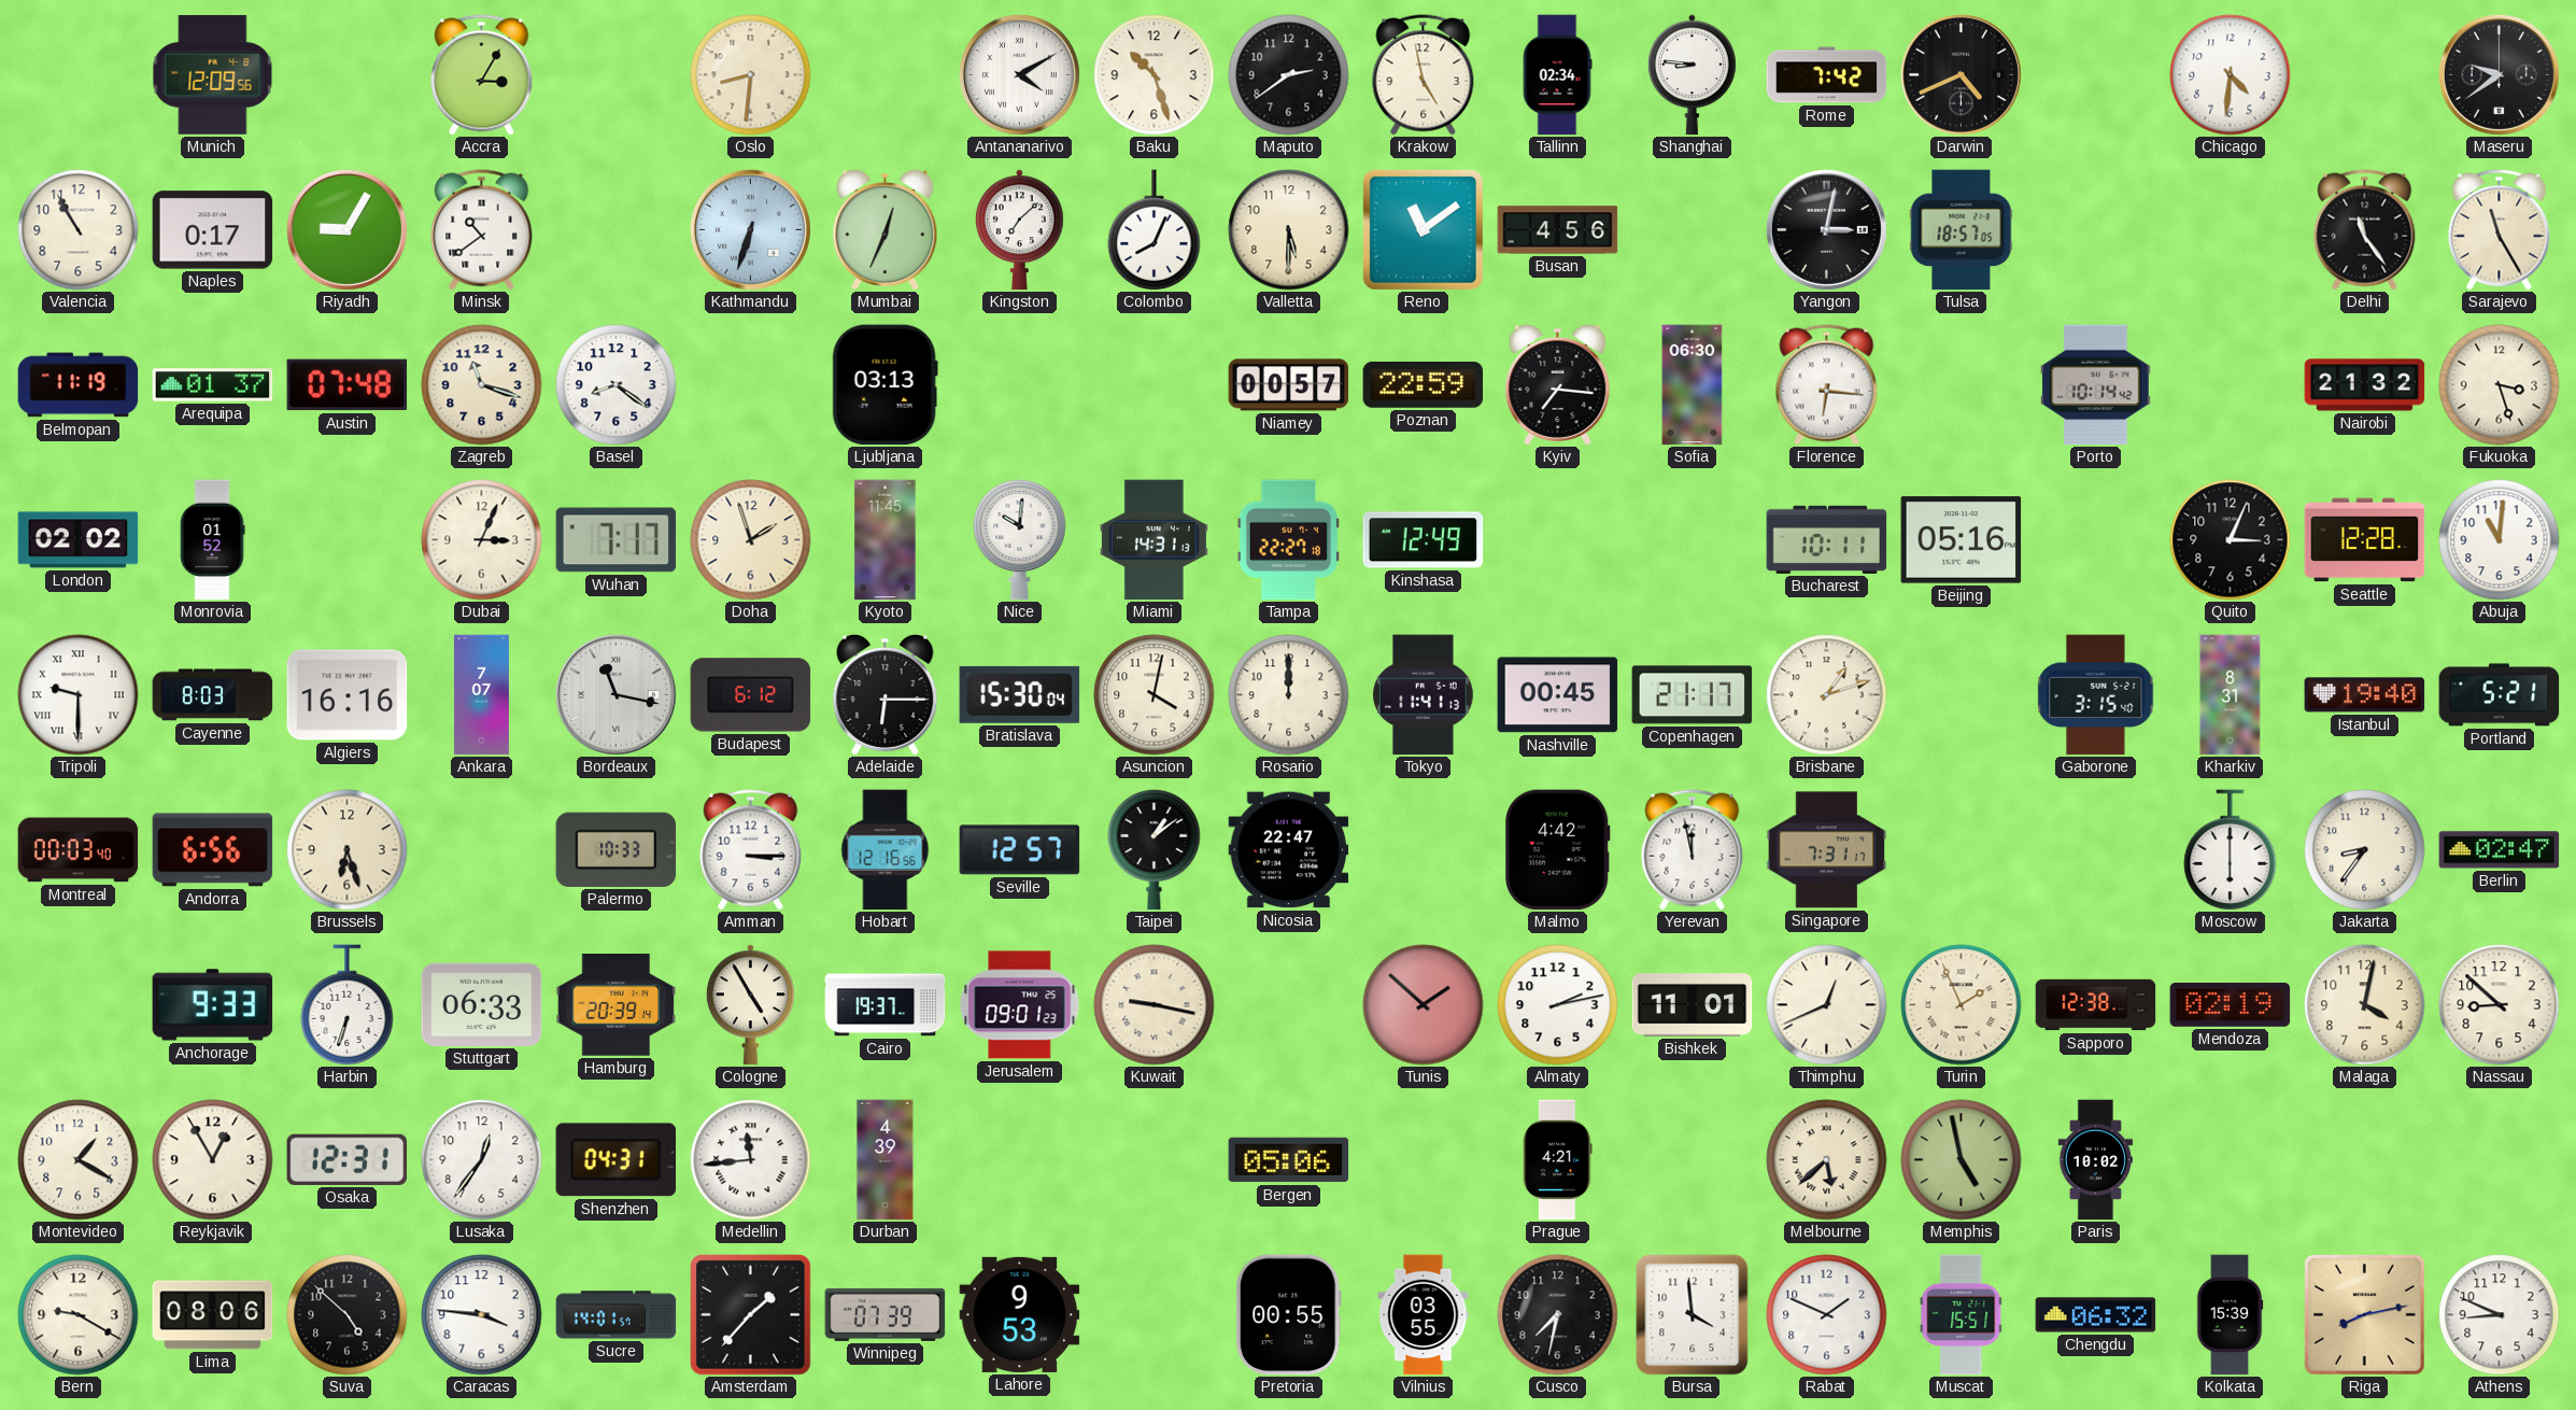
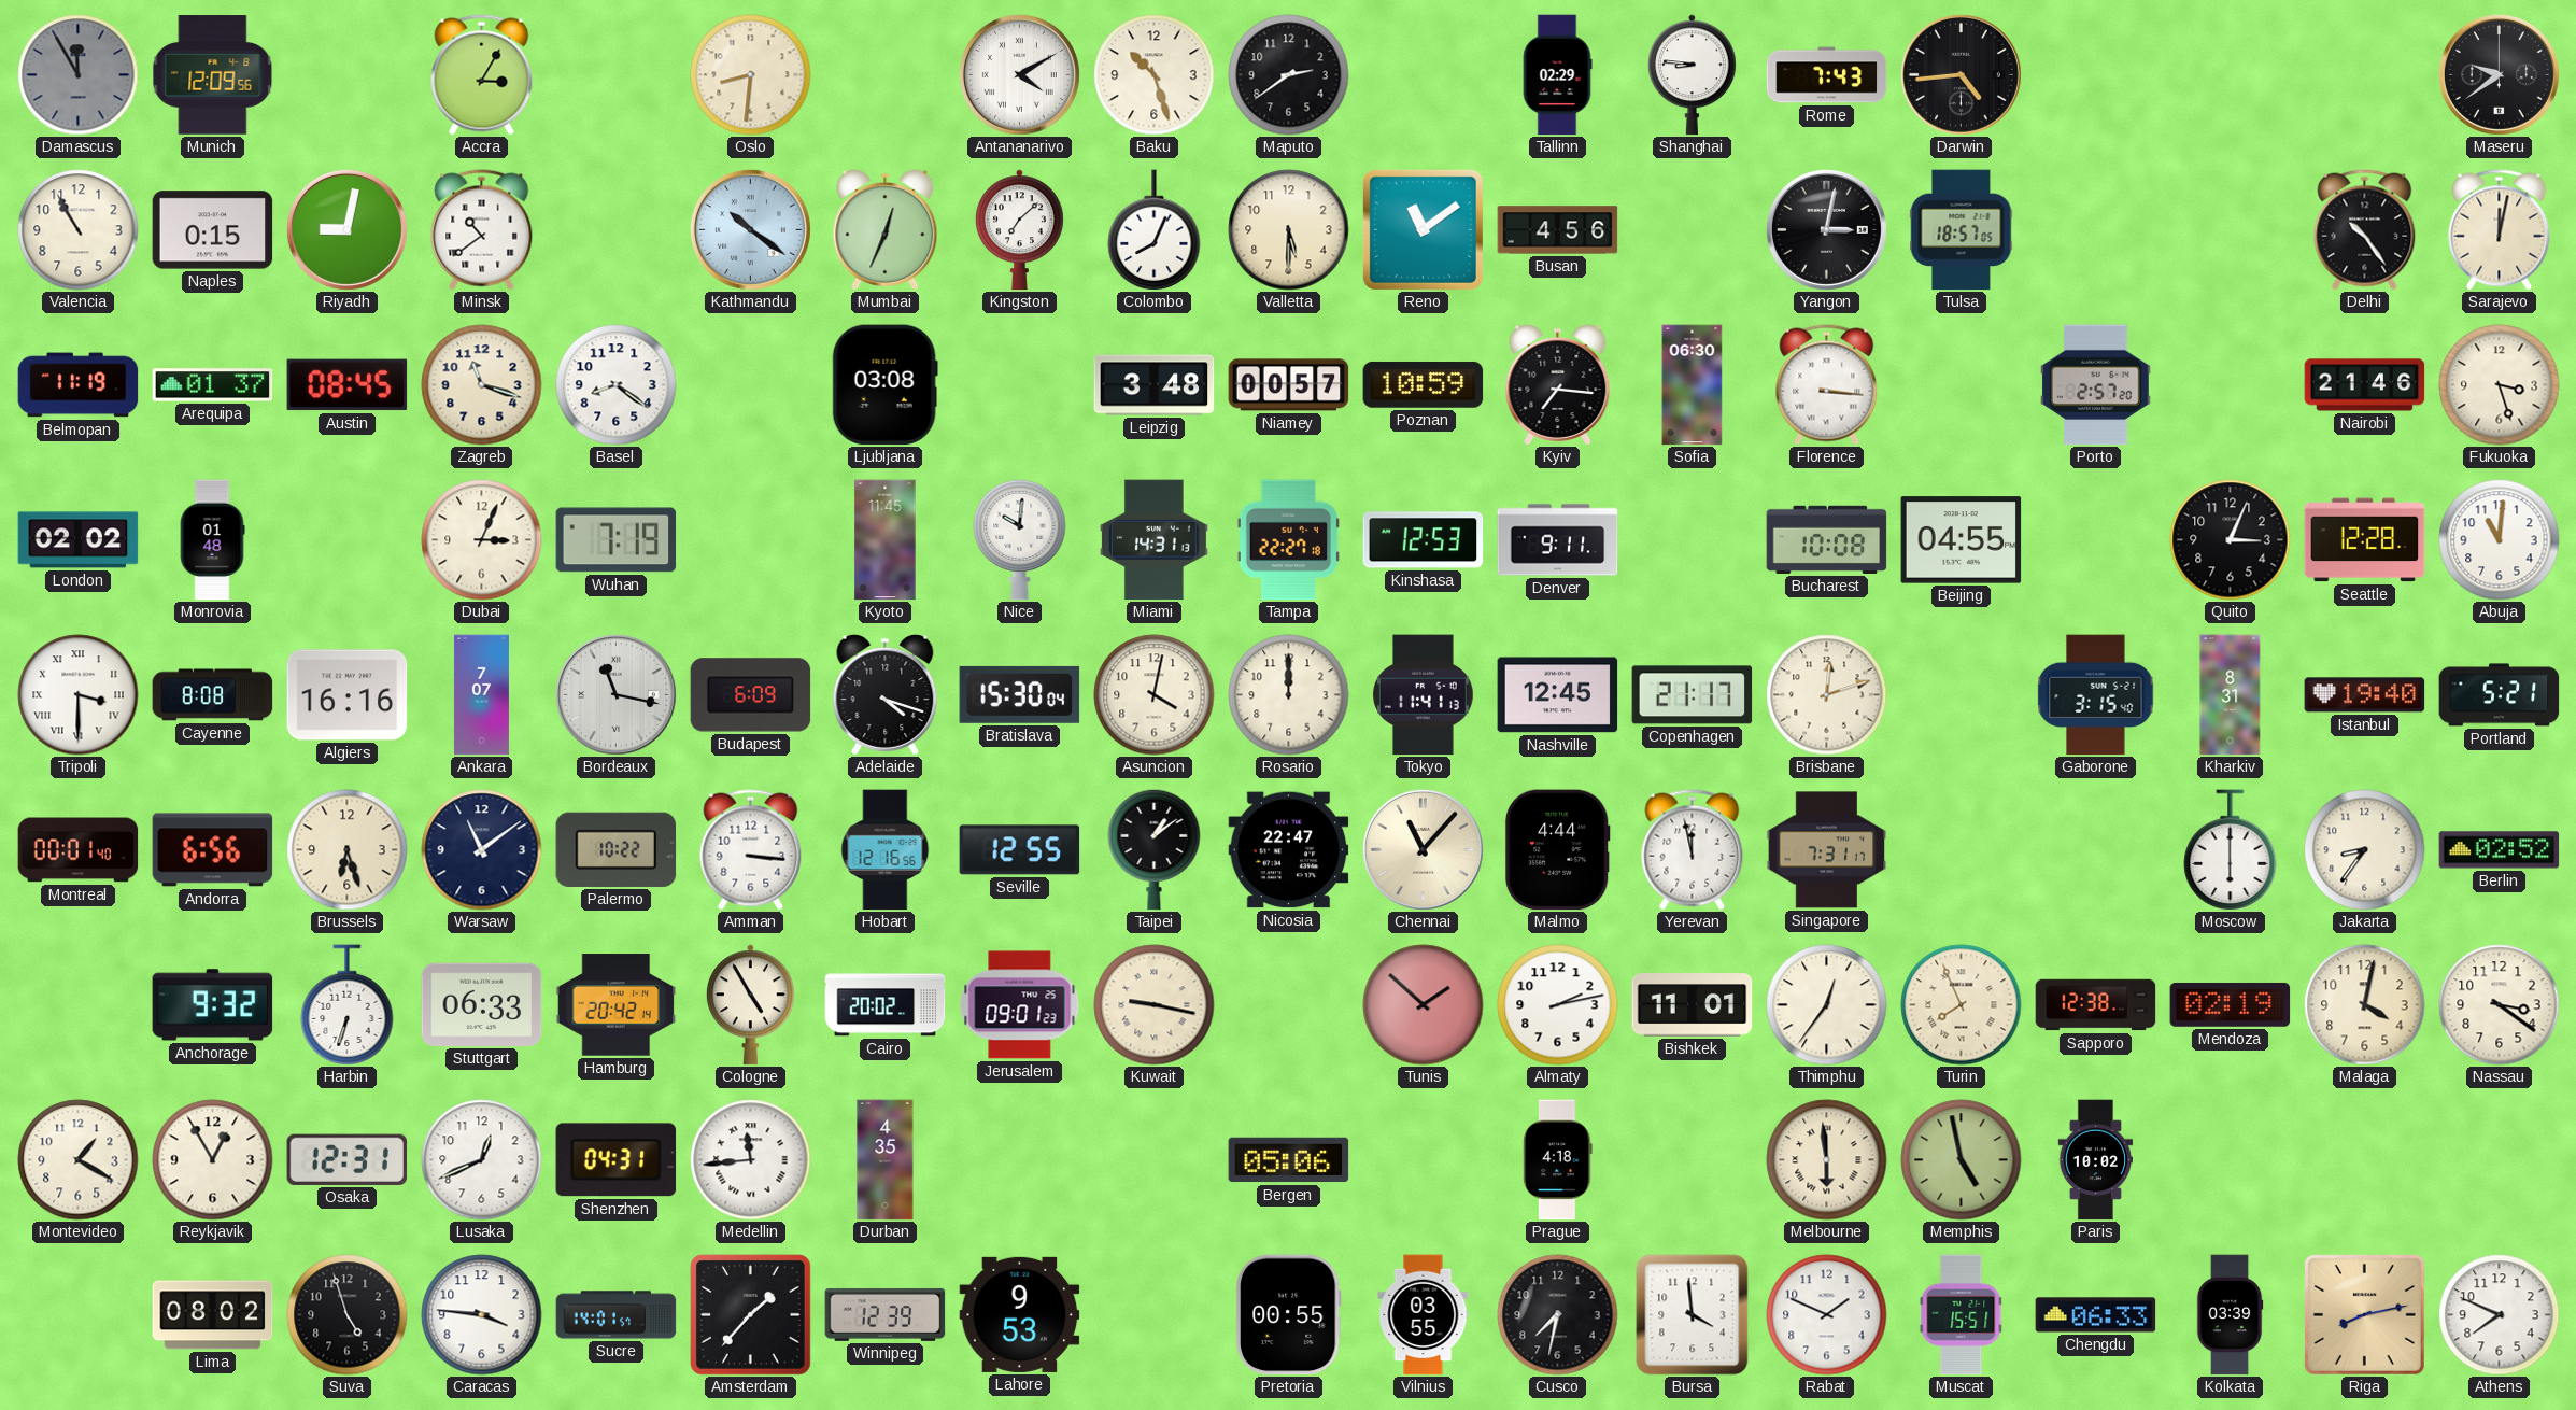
Damascus: none -> 11:55
Krakow: 4:58 -> none
Tallinn: 02:34 -> 02:29
Rome: 7:42 -> 7:43
Darwin: 4:41 -> 4:44
Chicago: 4:31 -> none
Naples: 0:17 -> 0:15
Riyadh: 9:05 -> 9:02
Kathmandu: 6:33 -> 10:21
Delhi: 11:24 -> 10:24
Sarajevo: 11:25 -> 12:02
Austin: 07:48 -> 08:45
Ljubljana: 03:13 -> 03:08
Leipzig: none -> 3:48
Poznan: 22:59 -> 10:59
Florence: 6:16 -> 3:16
Porto: 10:14 -> 2:57
Nairobi: 21:32 -> 21:46
Monrovia: 01:52 -> 01:48
Wuhan: 7:17 -> 7:19
Doha: 1:57 -> none
Kinshasa: 12:49 -> 12:53
Denver: none -> 9:11
Bucharest: 10:11 -> 10:08
Beijing: 05:16 -> 04:55
Tripoli: 9:30 -> 3:30
Cayenne: 8:03 -> 8:08
Budapest: 6:12 -> 6:09
Adelaide: 6:15 -> 4:18
Nashville: 00:45 -> 12:45
Brisbane: 1:12 -> 12:12
Montreal: 00:03 -> 00:01
Warsaw: none -> 11:09
Palermo: 10:33 -> 10:22
Amman: 3:15 -> 3:16
Seville: 12:57 -> 12:55
Chennai: none -> 11:07
Malmo: 4:42 -> 4:44
Berlin: 02:47 -> 02:52
Anchorage: 9:33 -> 9:32
Hamburg: 20:39 -> 20:42
Cairo: 19:37 -> 20:02
Thimphu: 12:41 -> 12:36
Turin: 1:56 -> 7:56
Nassau: 8:52 -> 3:21
Lusaka: 12:36 -> 12:41
Durban: 4:39 -> 4:35
Prague: 4:21 -> 4:18
Melbourne: 5:38 -> 5:59
Bern: 9:20 -> none
Lima: 08:06 -> 08:02
Suva: 4:52 -> 4:57
Winnipeg: 07:39 -> 12:39
Chengdu: 06:32 -> 06:33
Kolkata: 15:39 -> 03:39
Athens: 8:49 -> 7:49
